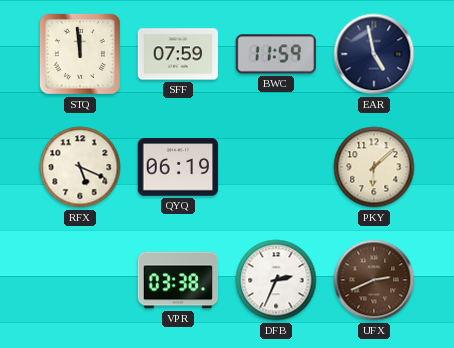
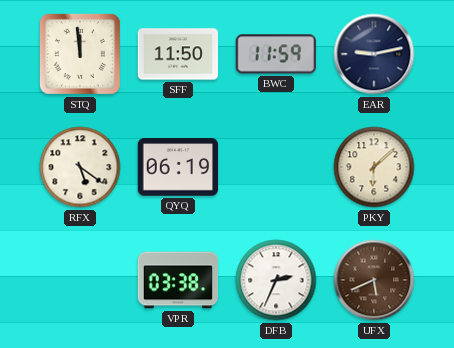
SFF: 07:59 -> 11:50
EAR: 4:58 -> 9:13
RFX: 5:19 -> 5:21
UFX: 2:41 -> 5:41
